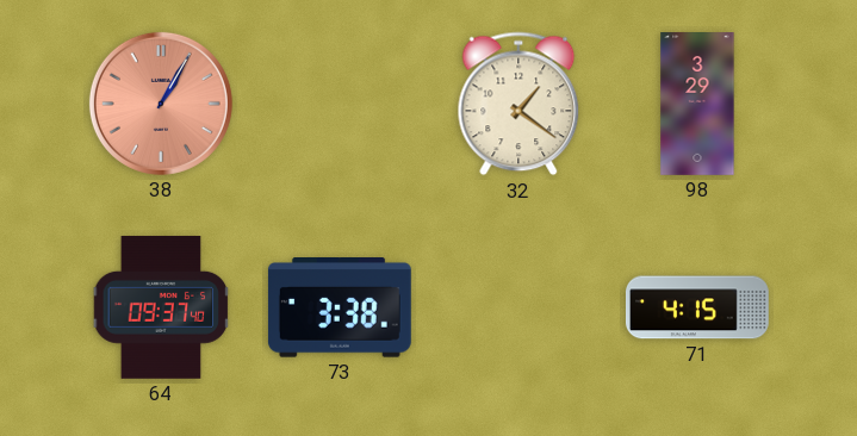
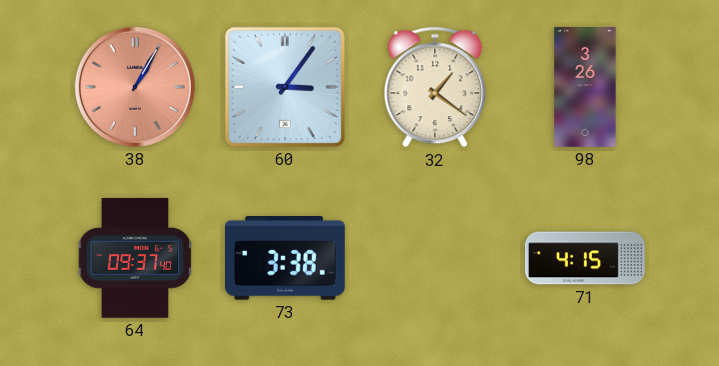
60: none -> 3:06
98: 3:29 -> 3:26
